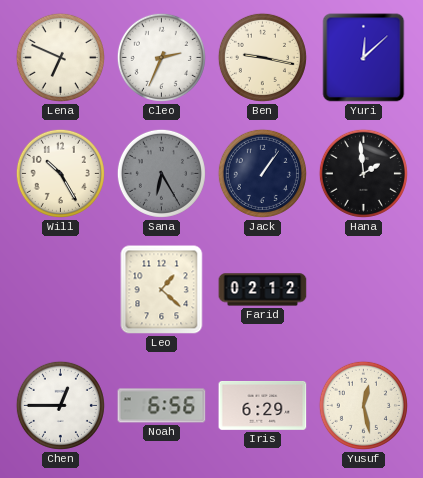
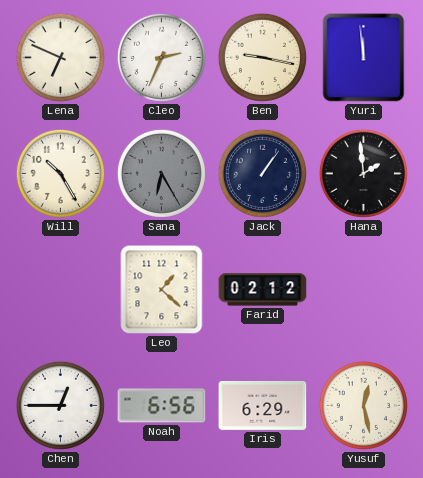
Yuri: 12:08 -> 11:59
